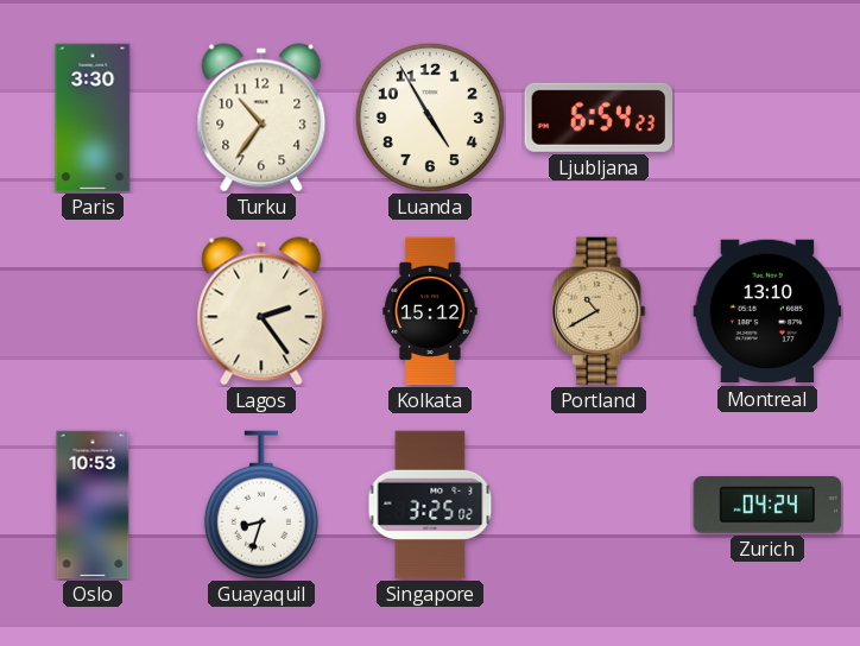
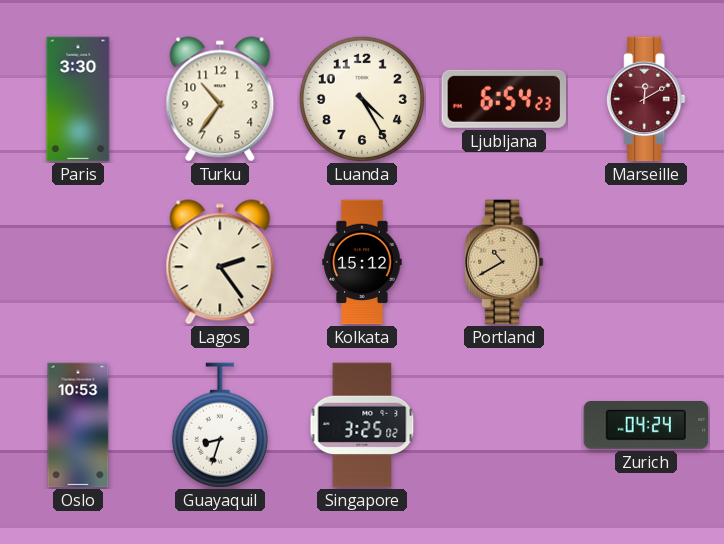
Luanda: 4:55 -> 4:25
Marseille: none -> 12:10
Montreal: 13:10 -> none
